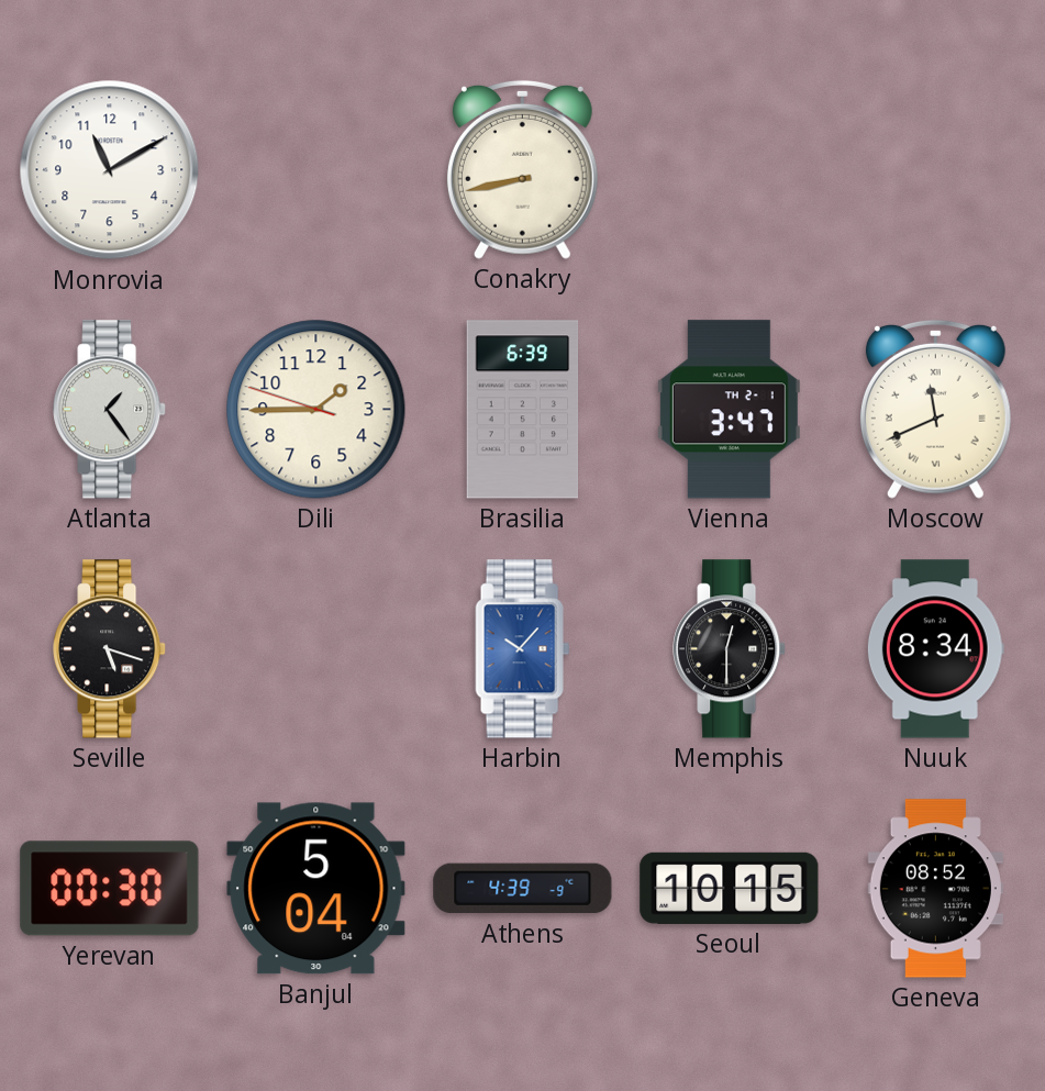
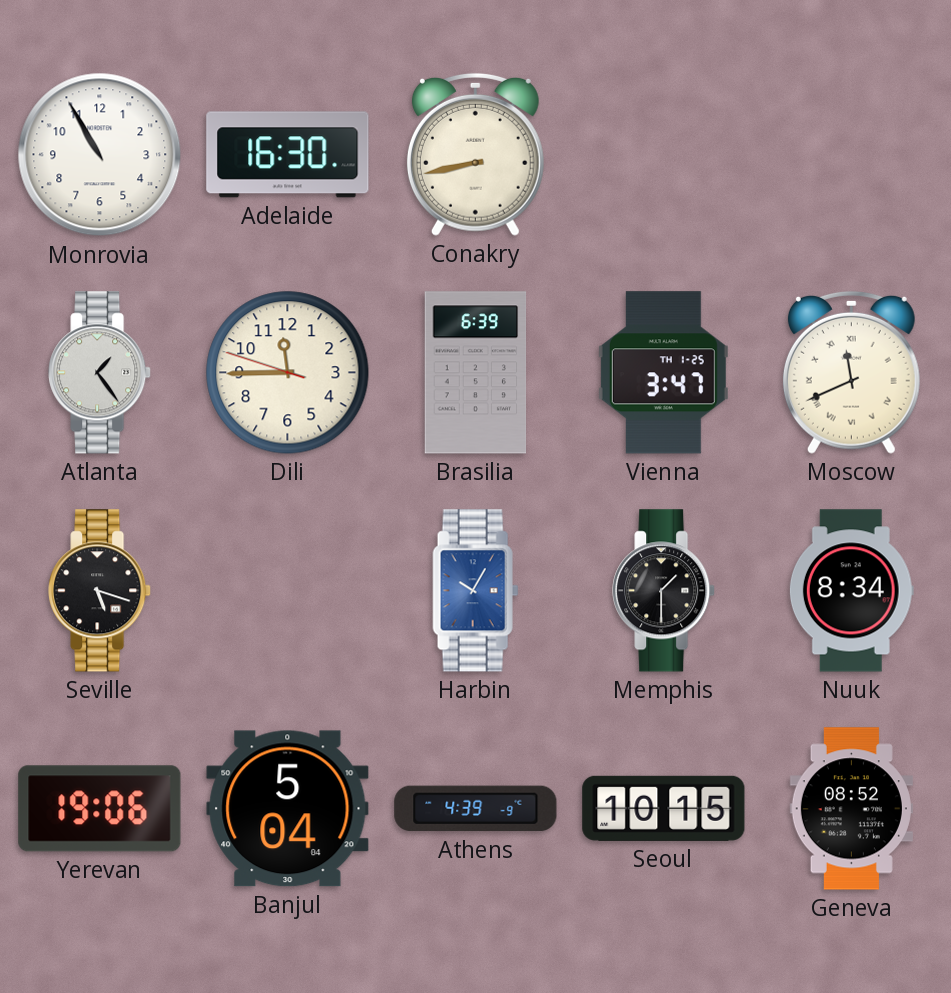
Monrovia: 11:10 -> 10:55
Adelaide: none -> 16:30
Dili: 1:44 -> 11:44
Vienna date: TH 2-1 -> TH 1-25
Harbin: 10:07 -> 10:05
Memphis: 12:30 -> 1:30
Yerevan: 00:30 -> 19:06
